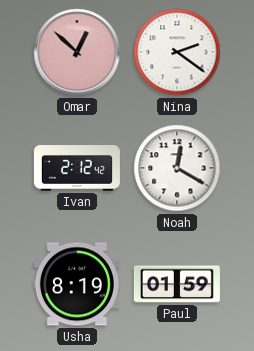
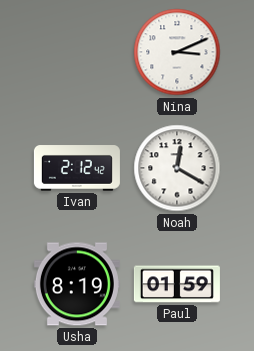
Omar: 12:52 -> none
Nina: 2:21 -> 3:11
